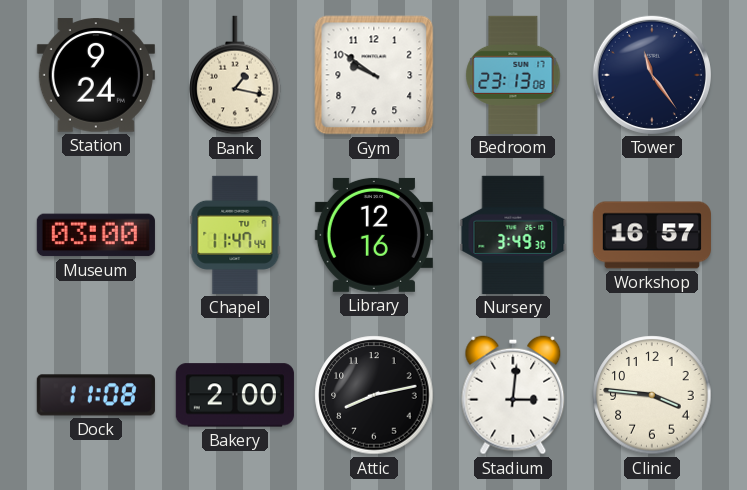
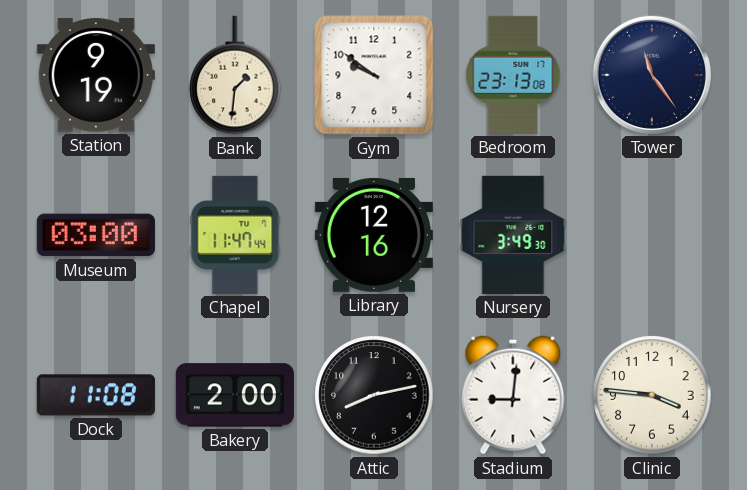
Station: 9:24 -> 9:19
Bank: 1:17 -> 1:31
Workshop: 16:57 -> none
Stadium: 3:01 -> 9:01
